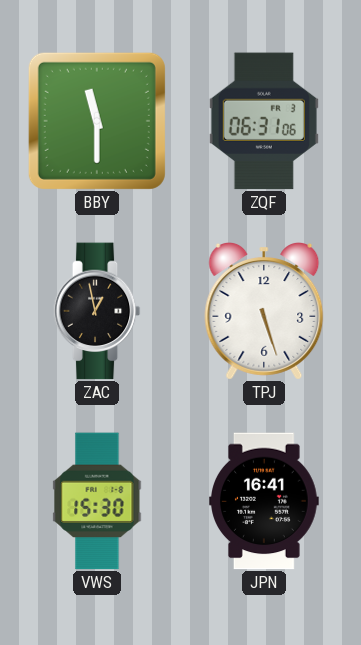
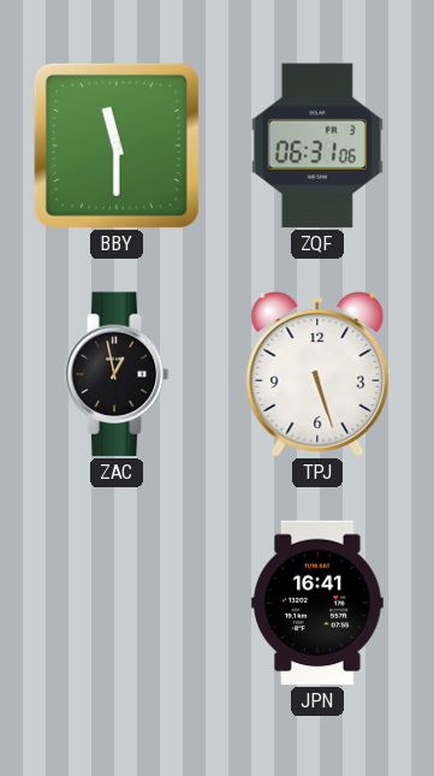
VWS: 15:30 -> none
